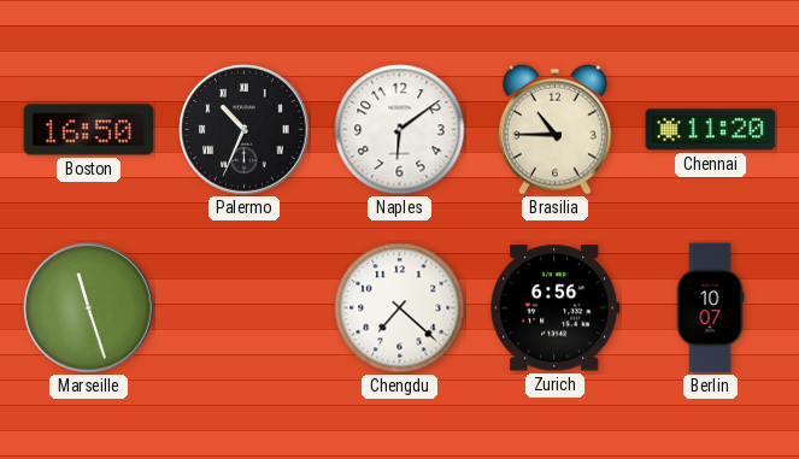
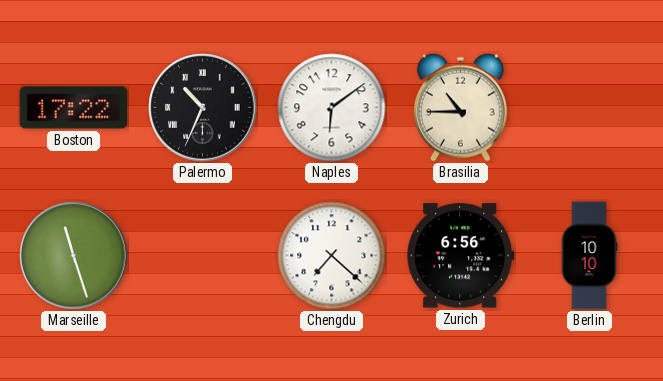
Boston: 16:50 -> 17:22
Chennai: 11:20 -> none
Berlin: 10:07 -> 10:10
